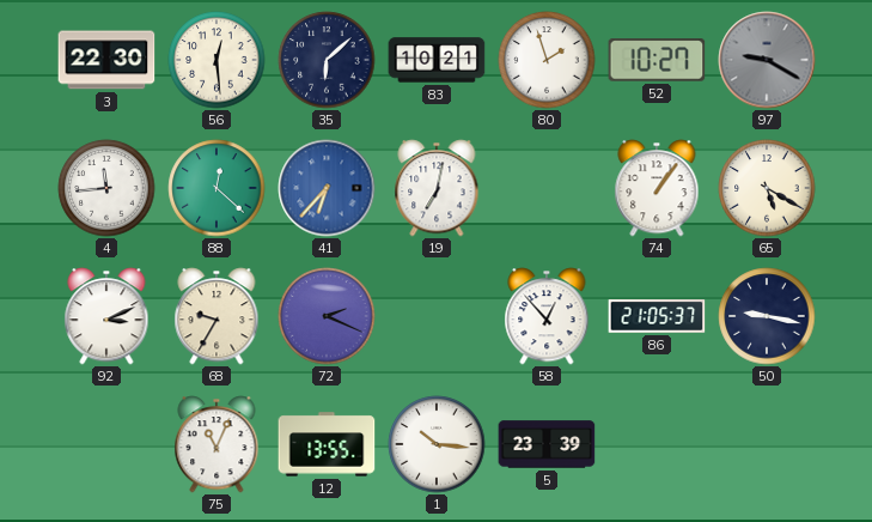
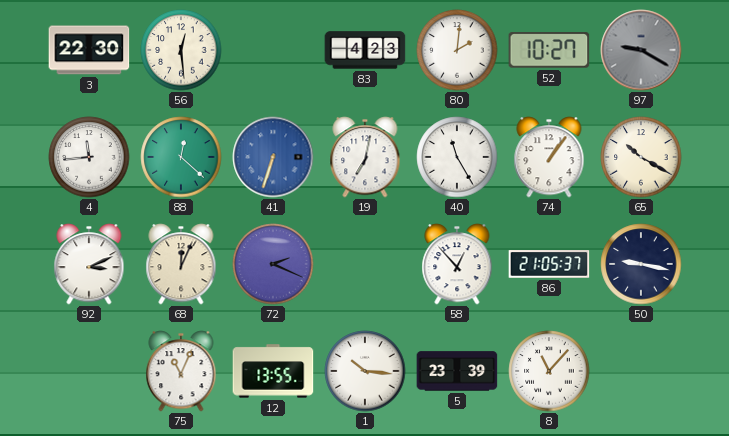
35: 6:08 -> none
83: 10:21 -> 4:23
80: 1:57 -> 2:01
41: 6:37 -> 6:33
40: none -> 11:25
65: 5:20 -> 10:20
68: 9:35 -> 12:04
8: none -> 11:07
